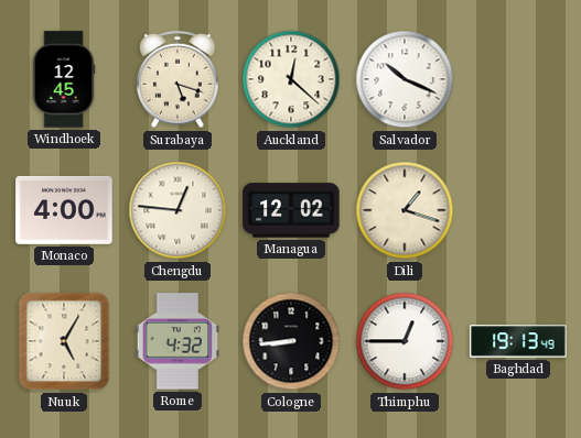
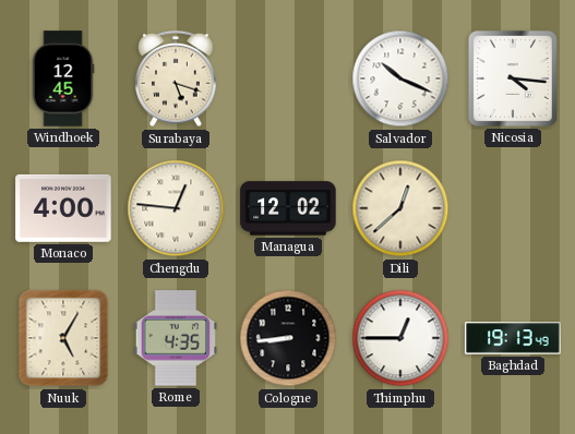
Auckland: 12:22 -> none
Nicosia: none -> 4:16
Dili: 1:18 -> 12:38
Rome: 4:32 -> 4:35
